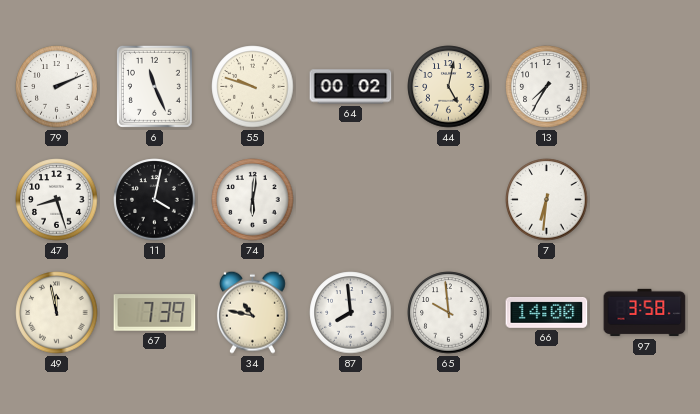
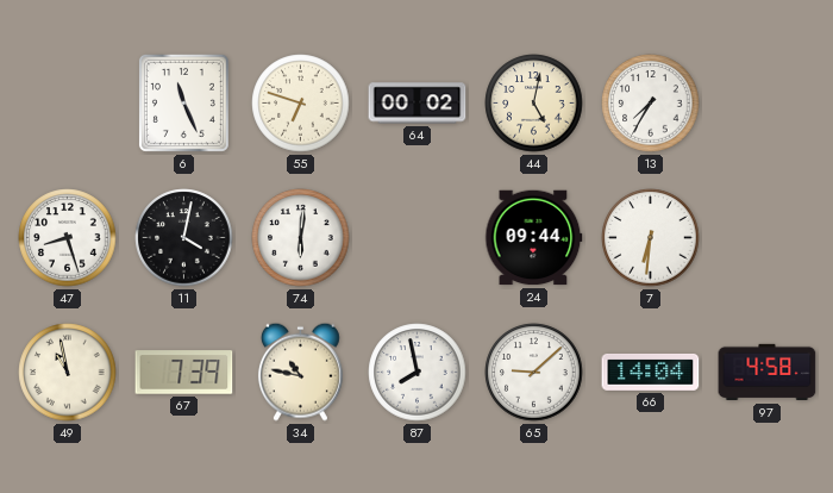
79: 2:11 -> none
55: 9:48 -> 6:48
24: none -> 09:44
49: 11:58 -> 10:58
87: 7:59 -> 7:58
65: 9:59 -> 9:08
66: 14:00 -> 14:04
97: 3:58 -> 4:58
